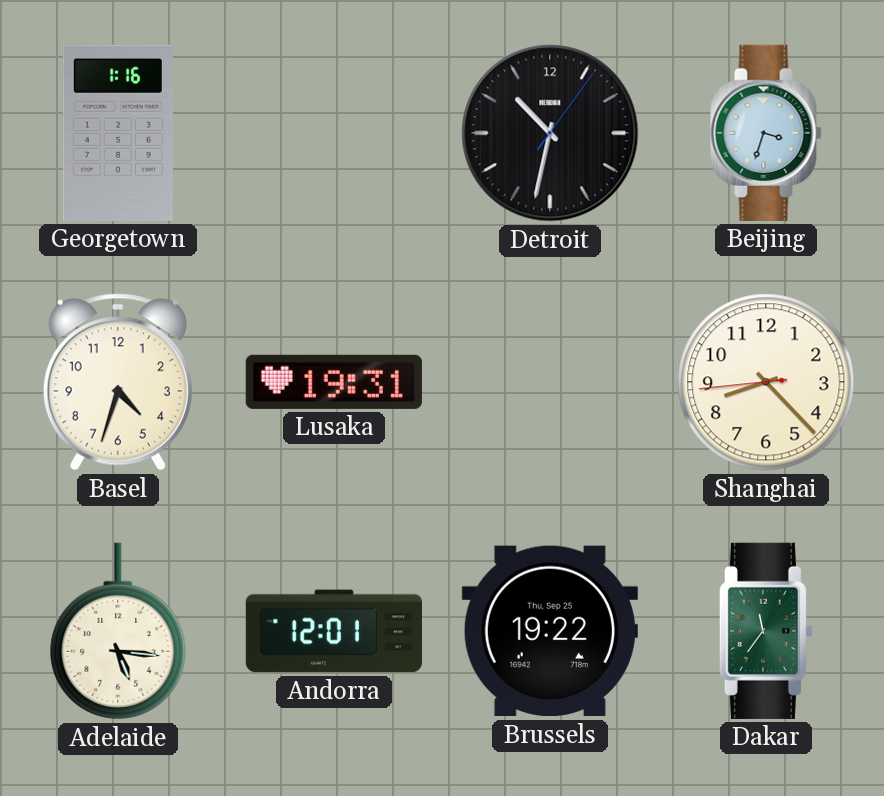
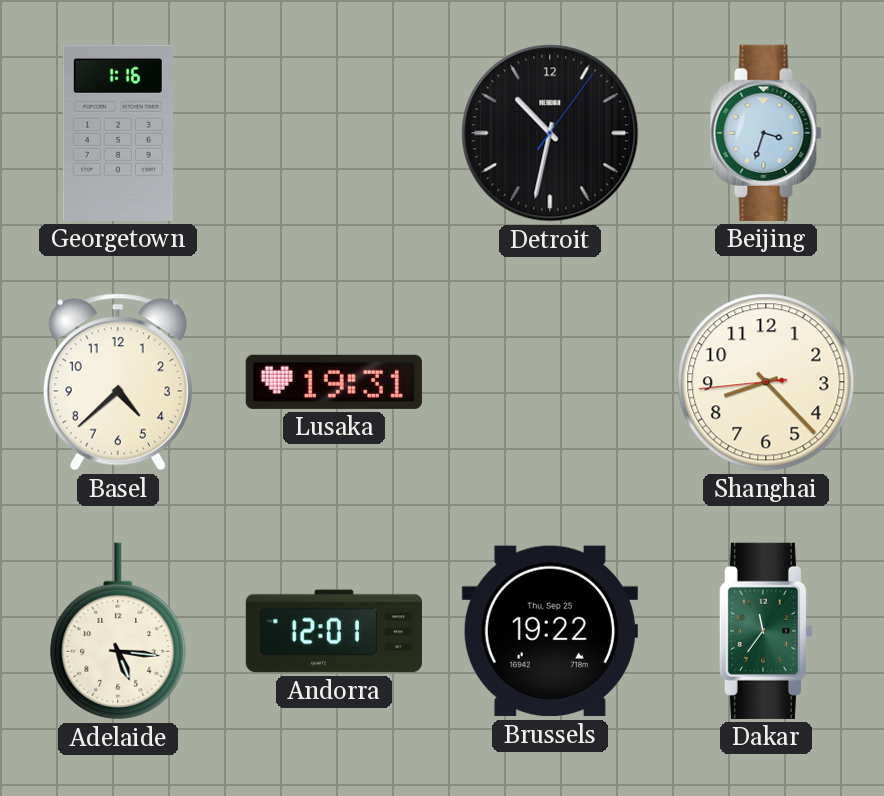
Basel: 4:33 -> 4:38
